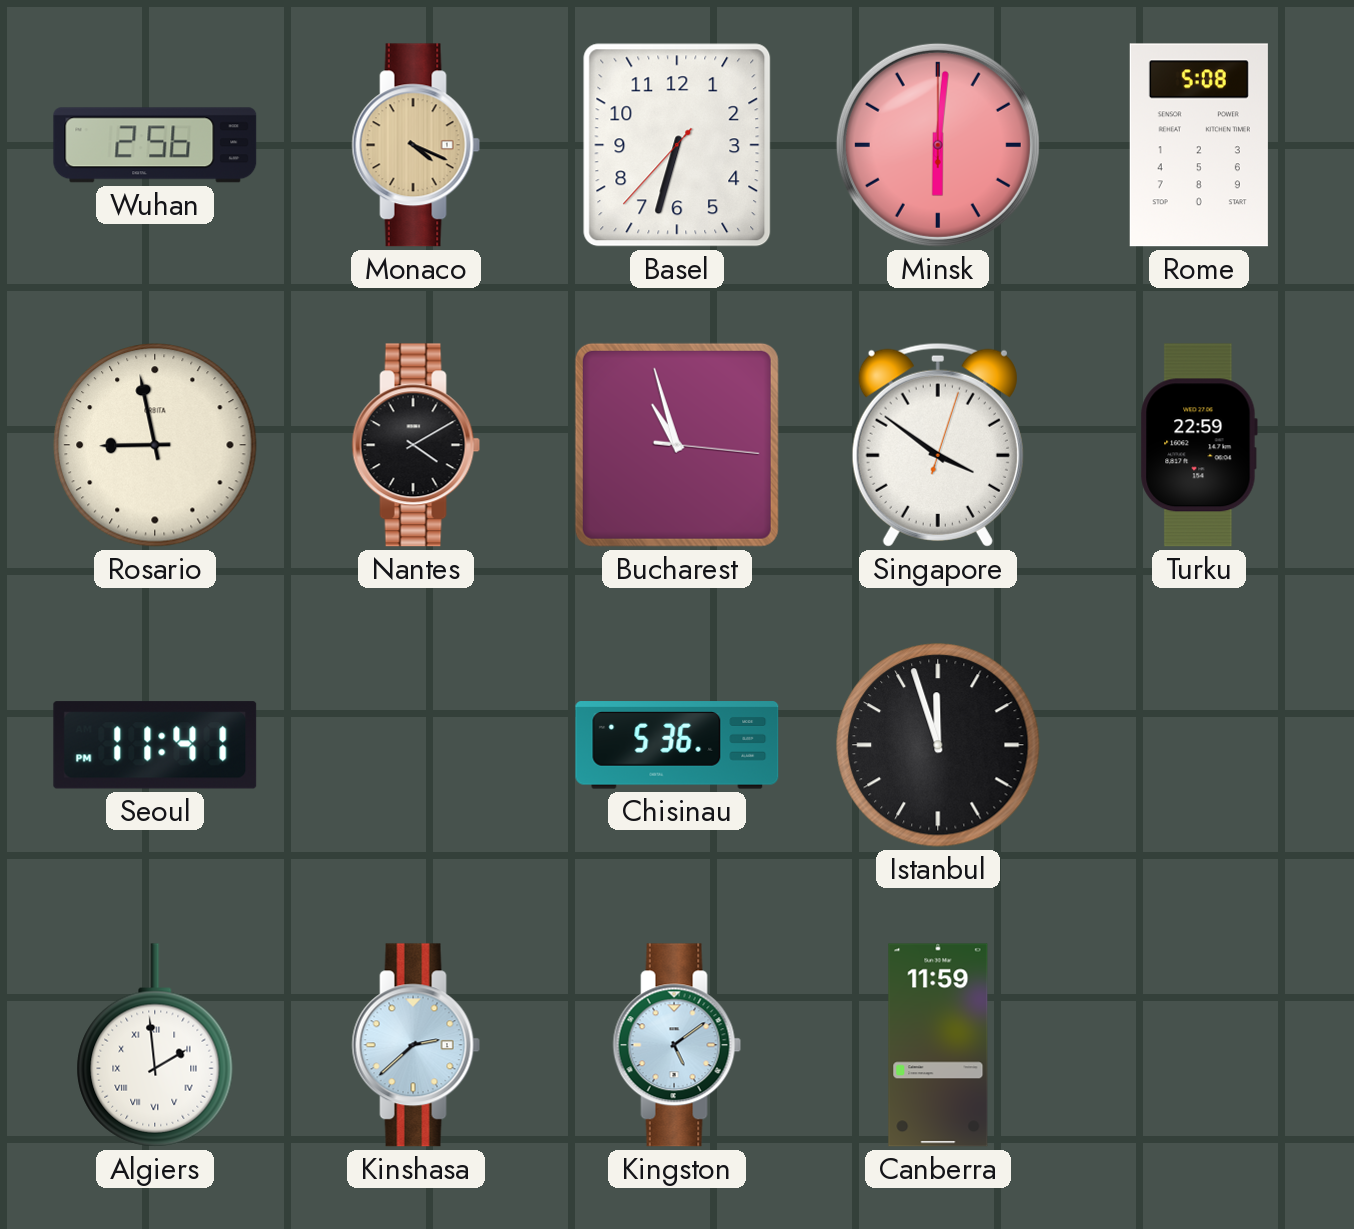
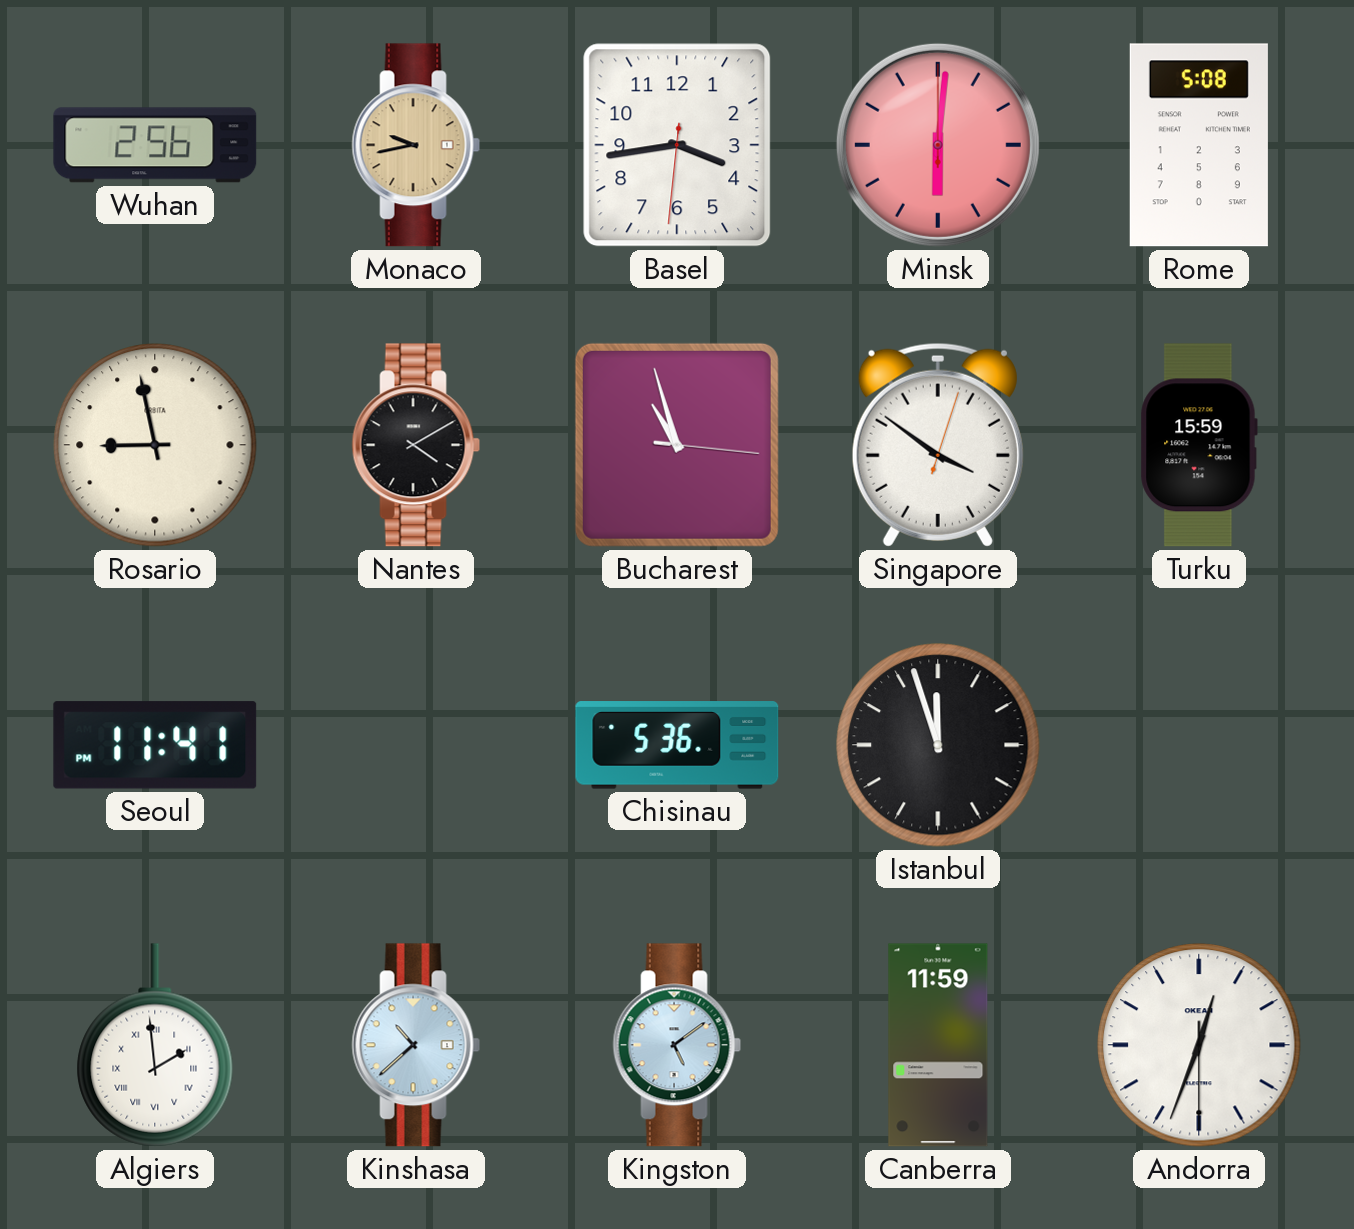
Monaco: 4:19 -> 9:43
Basel: 6:32 -> 3:43
Turku: 22:59 -> 15:59
Kinshasa: 2:38 -> 10:38
Andorra: none -> 12:33
